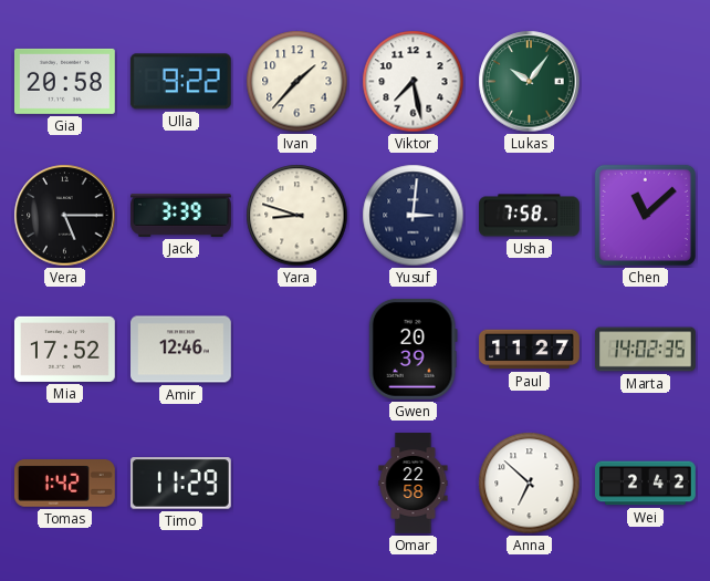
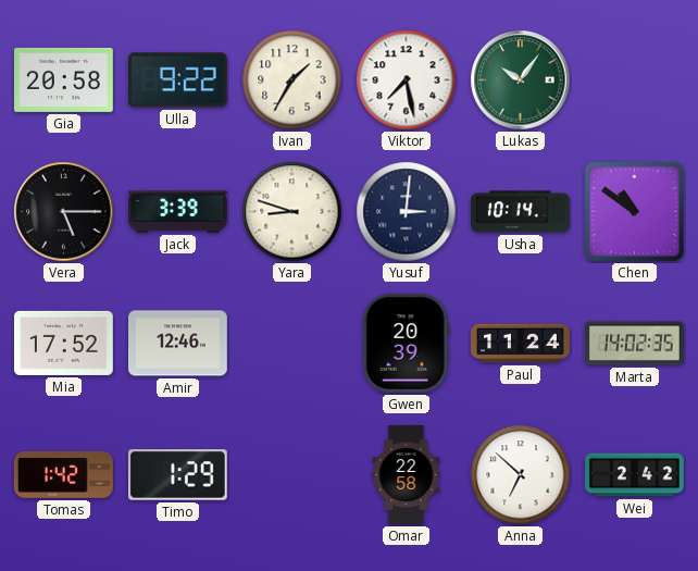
Ivan: 1:37 -> 1:35
Usha: 7:58 -> 10:14
Chen: 11:08 -> 10:51
Paul: 11:27 -> 11:24
Timo: 11:29 -> 1:29
